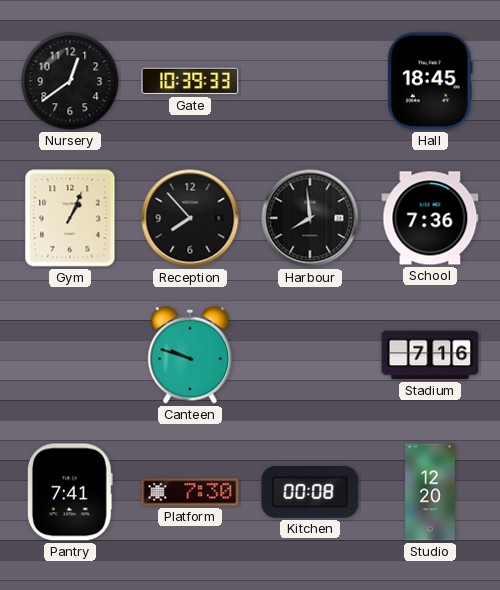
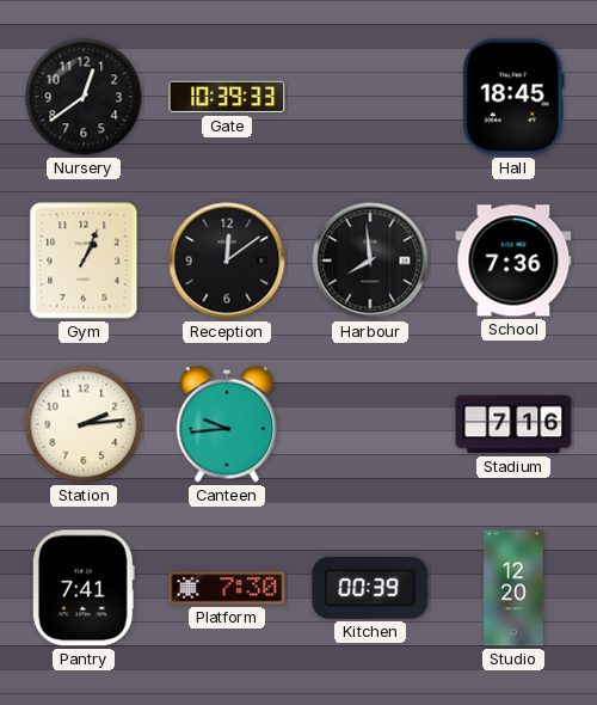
Reception: 7:53 -> 12:09
Station: none -> 2:14
Canteen: 9:48 -> 9:44
Kitchen: 00:08 -> 00:39
